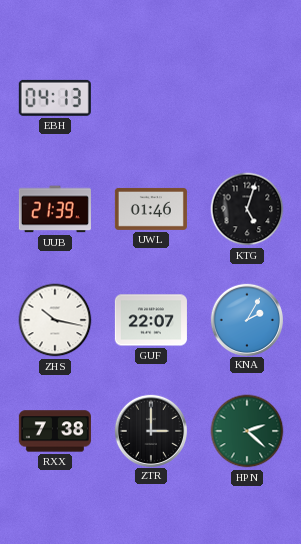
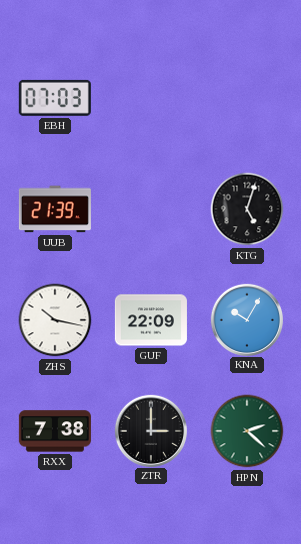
EBH: 04:13 -> 07:03
UWL: 01:46 -> none
GUF: 22:07 -> 22:09
KNA: 2:05 -> 10:05
